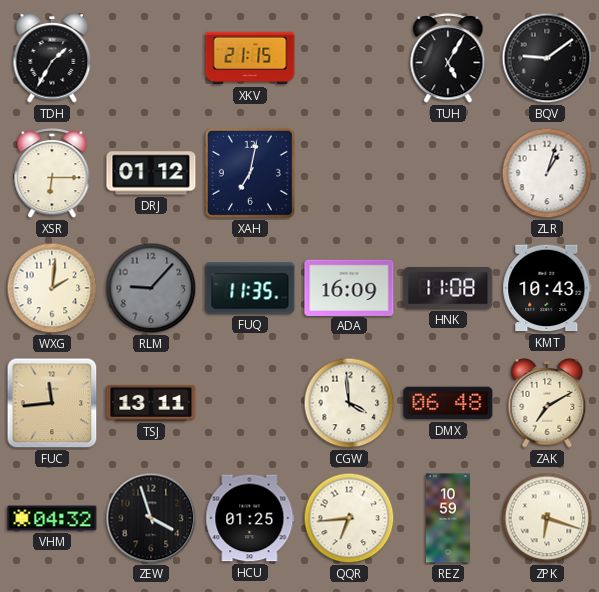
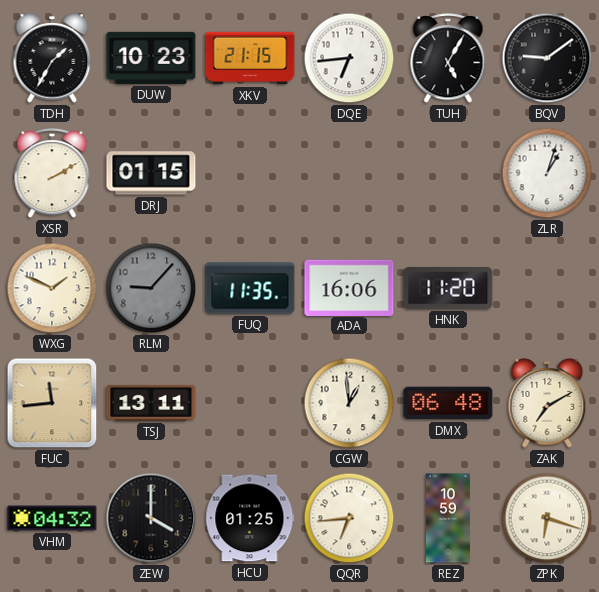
DUW: none -> 10:23
DQE: none -> 6:44
XSR: 6:15 -> 2:10
DRJ: 01:12 -> 01:15
XAH: 7:02 -> none
WXG: 2:01 -> 1:49
ADA: 16:09 -> 16:06
HNK: 11:08 -> 11:20
KMT: 10:43 -> none
CGW: 3:59 -> 12:59
ZEW: 3:57 -> 4:00
